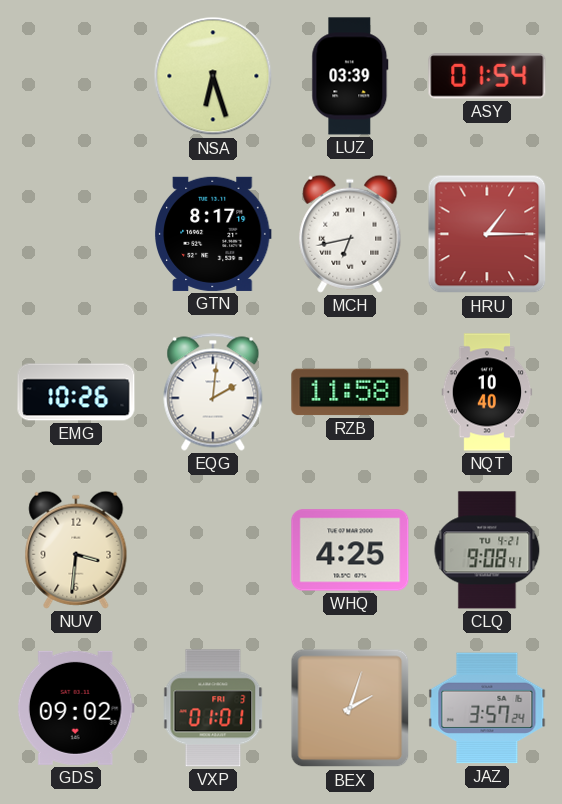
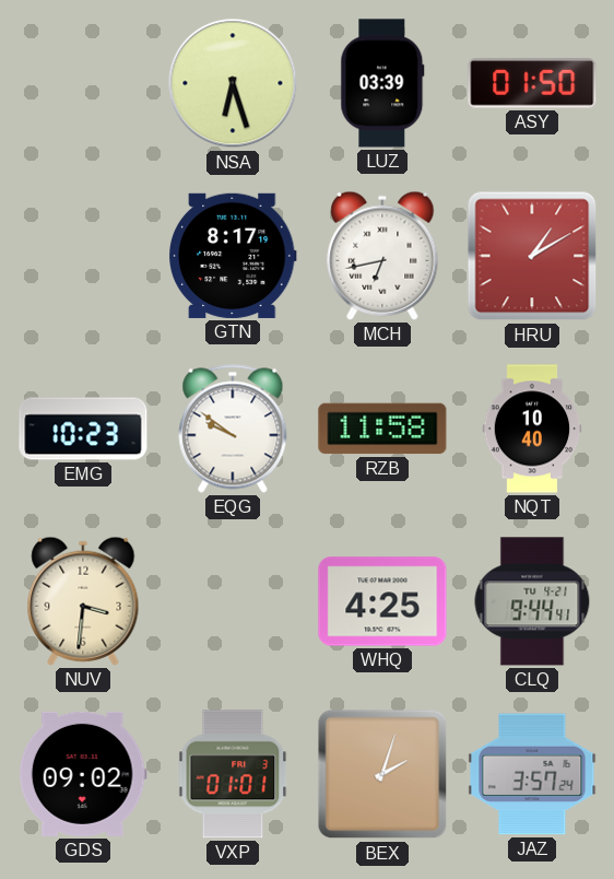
ASY: 01:54 -> 01:50
HRU: 1:15 -> 1:10
EMG: 10:26 -> 10:23
EQG: 2:01 -> 9:51
CLQ: 9:08 -> 9:44
